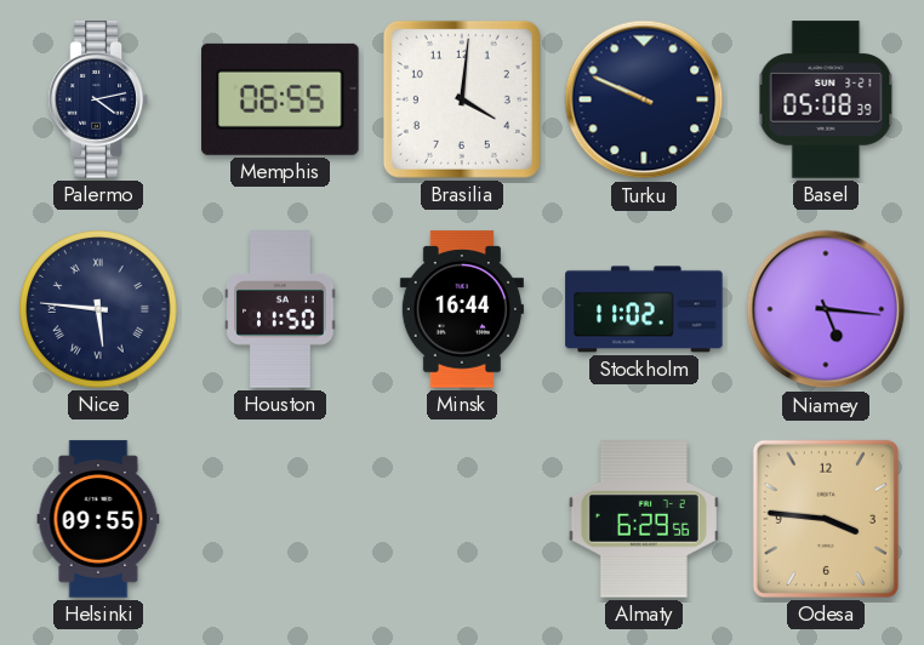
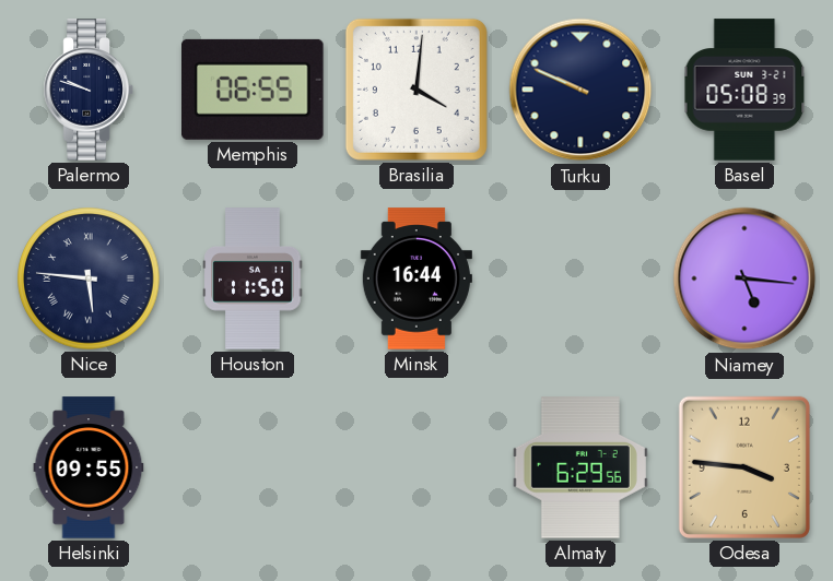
Palermo: 4:13 -> 9:48
Stockholm: 11:02 -> none
